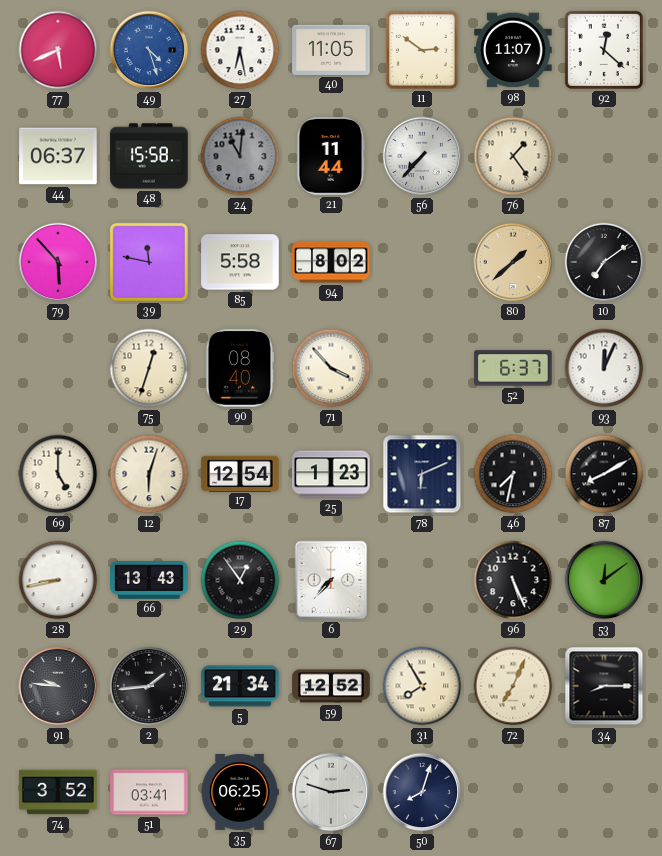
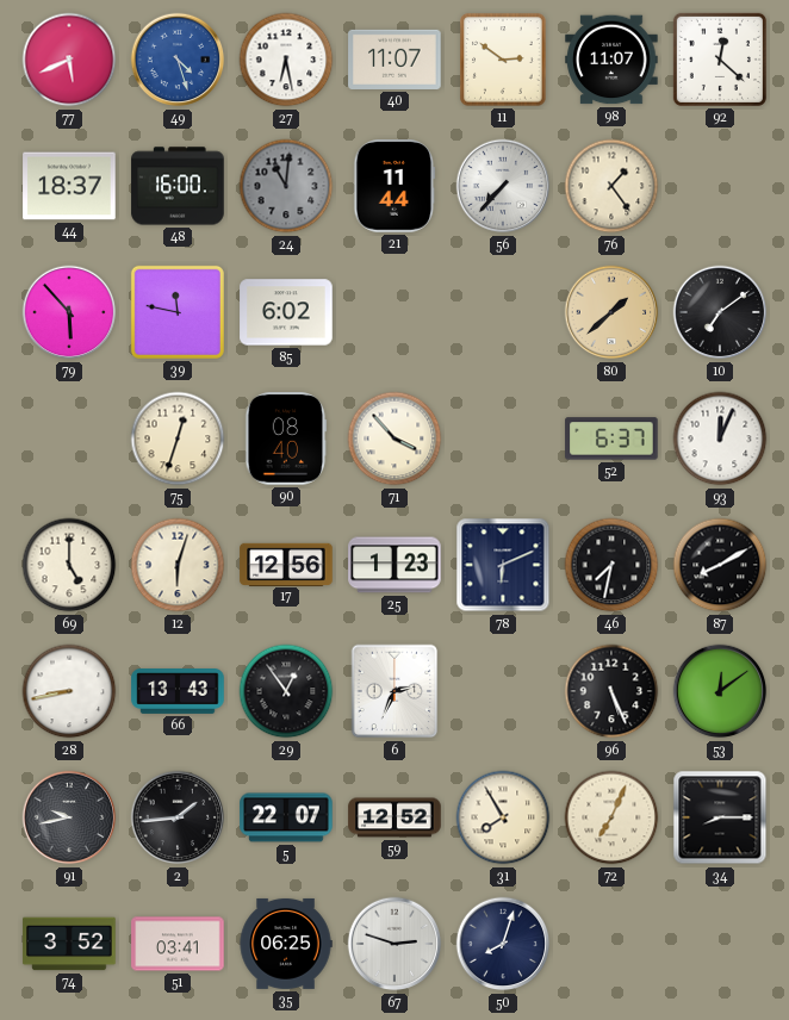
40: 11:05 -> 11:07
44: 06:37 -> 18:37
48: 15:58 -> 16:00
85: 5:58 -> 6:02
94: 8:02 -> none
17: 12:54 -> 12:56
6: 7:37 -> 2:34
91: 9:46 -> 9:43
5: 21:34 -> 22:07
